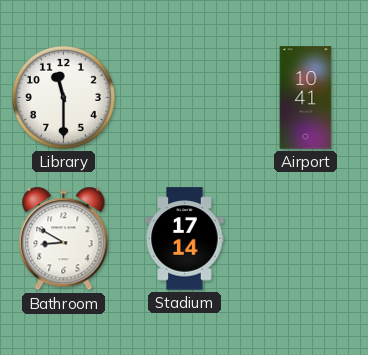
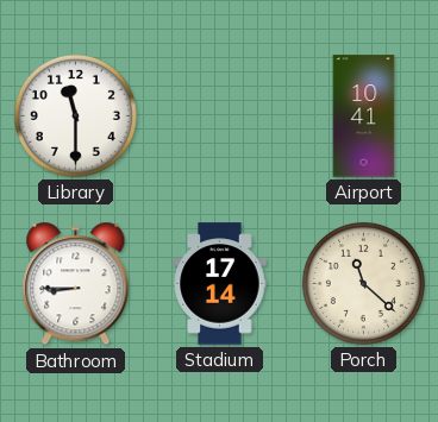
Bathroom: 8:50 -> 8:45
Porch: none -> 11:22
